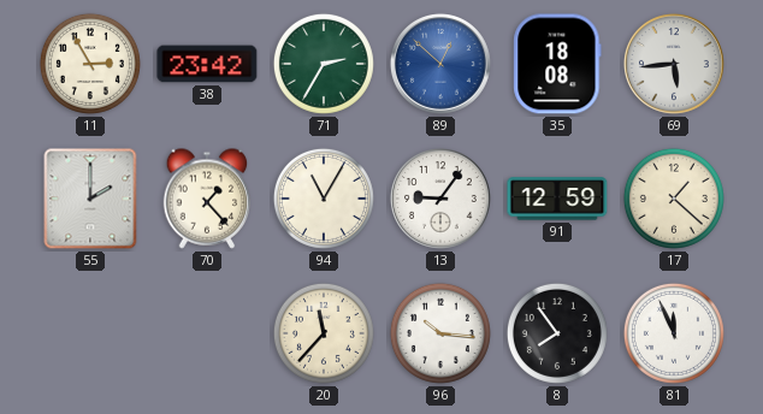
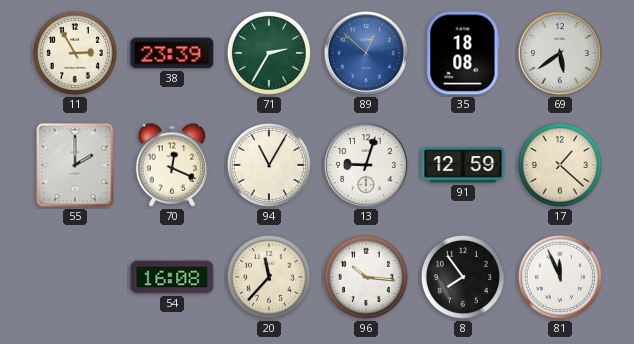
38: 23:42 -> 23:39
69: 5:44 -> 5:39
70: 1:23 -> 12:19
13: 9:06 -> 9:03
54: none -> 16:08
